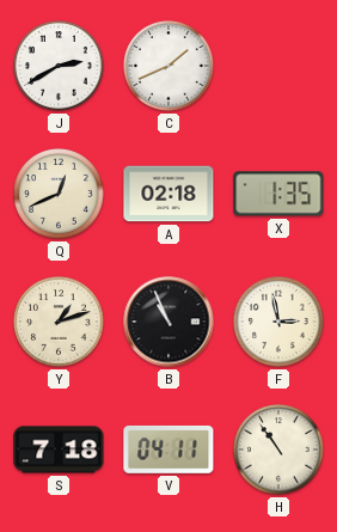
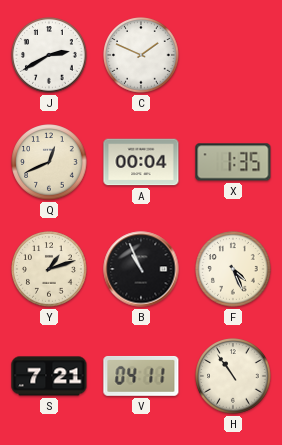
C: 1:41 -> 1:49
A: 02:18 -> 00:04
F: 2:58 -> 4:26
S: 7:18 -> 7:21
